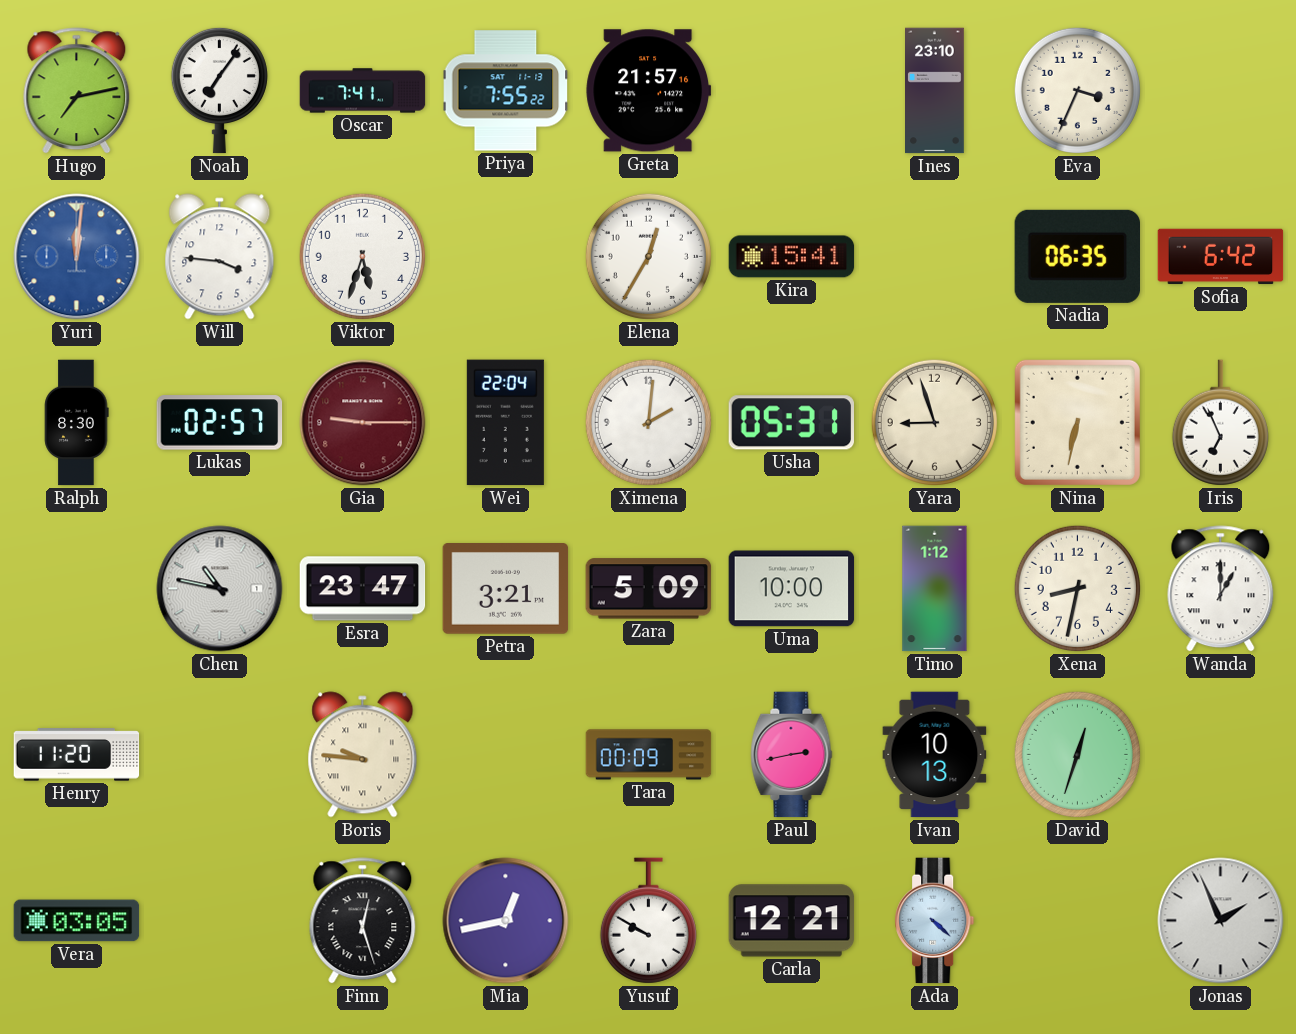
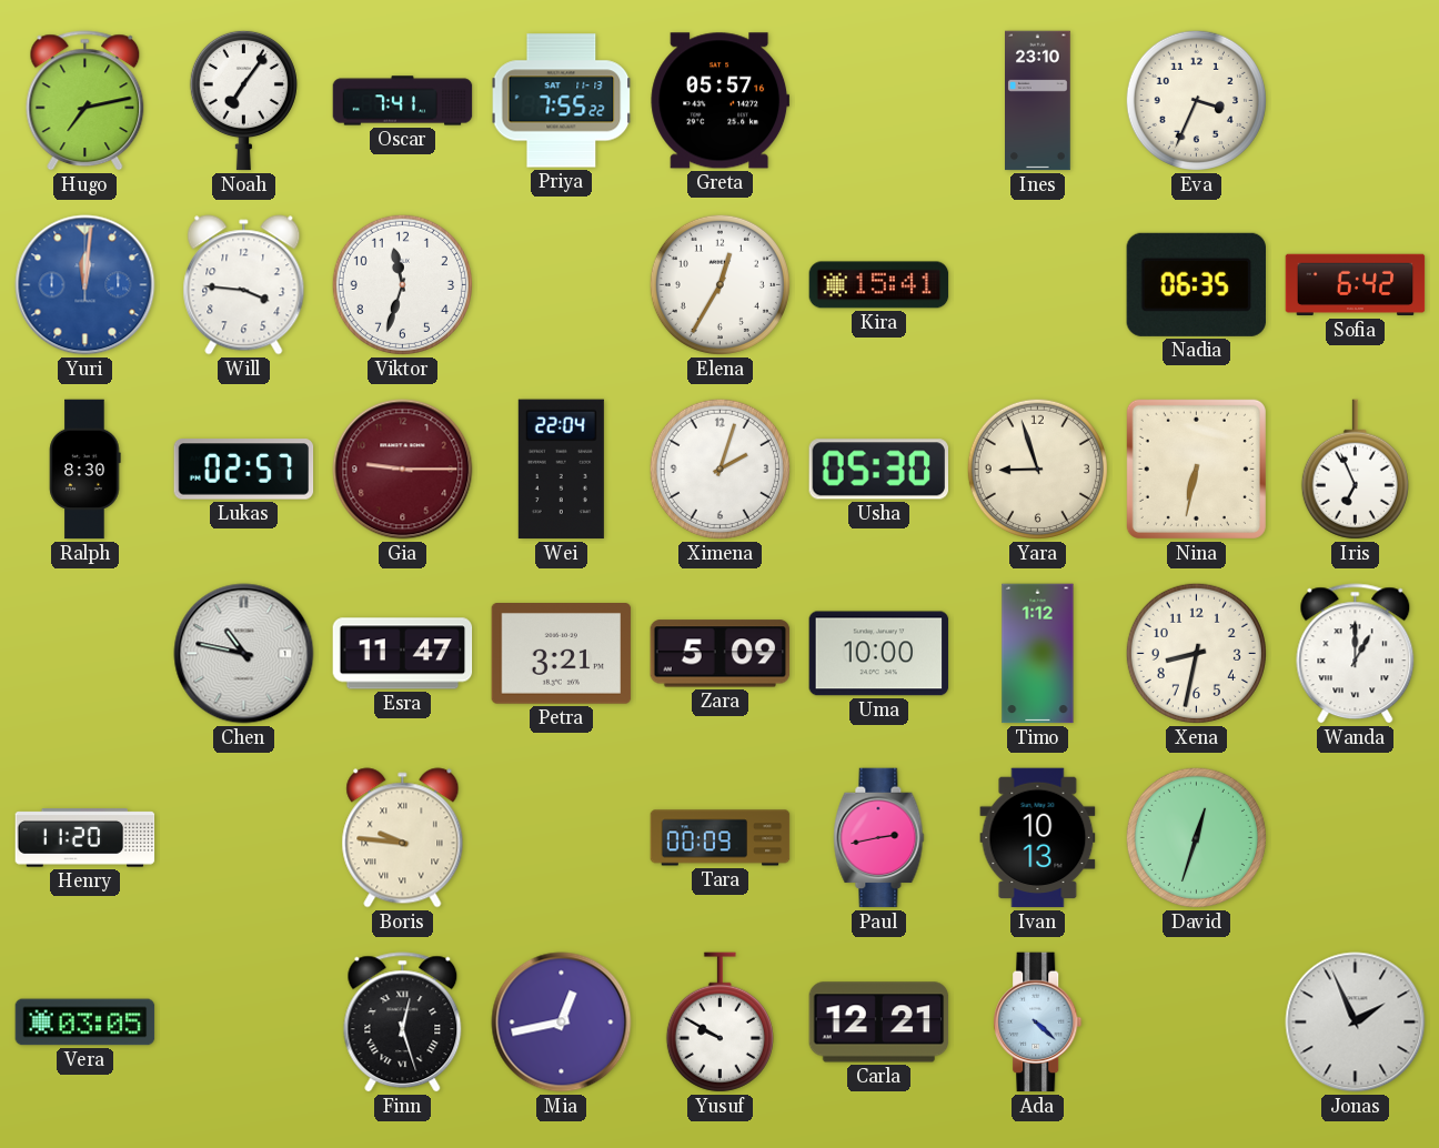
Greta: 21:57 -> 05:57
Viktor: 5:33 -> 11:33
Ximena: 2:01 -> 2:03
Usha: 05:31 -> 05:30
Esra: 23:47 -> 11:47
